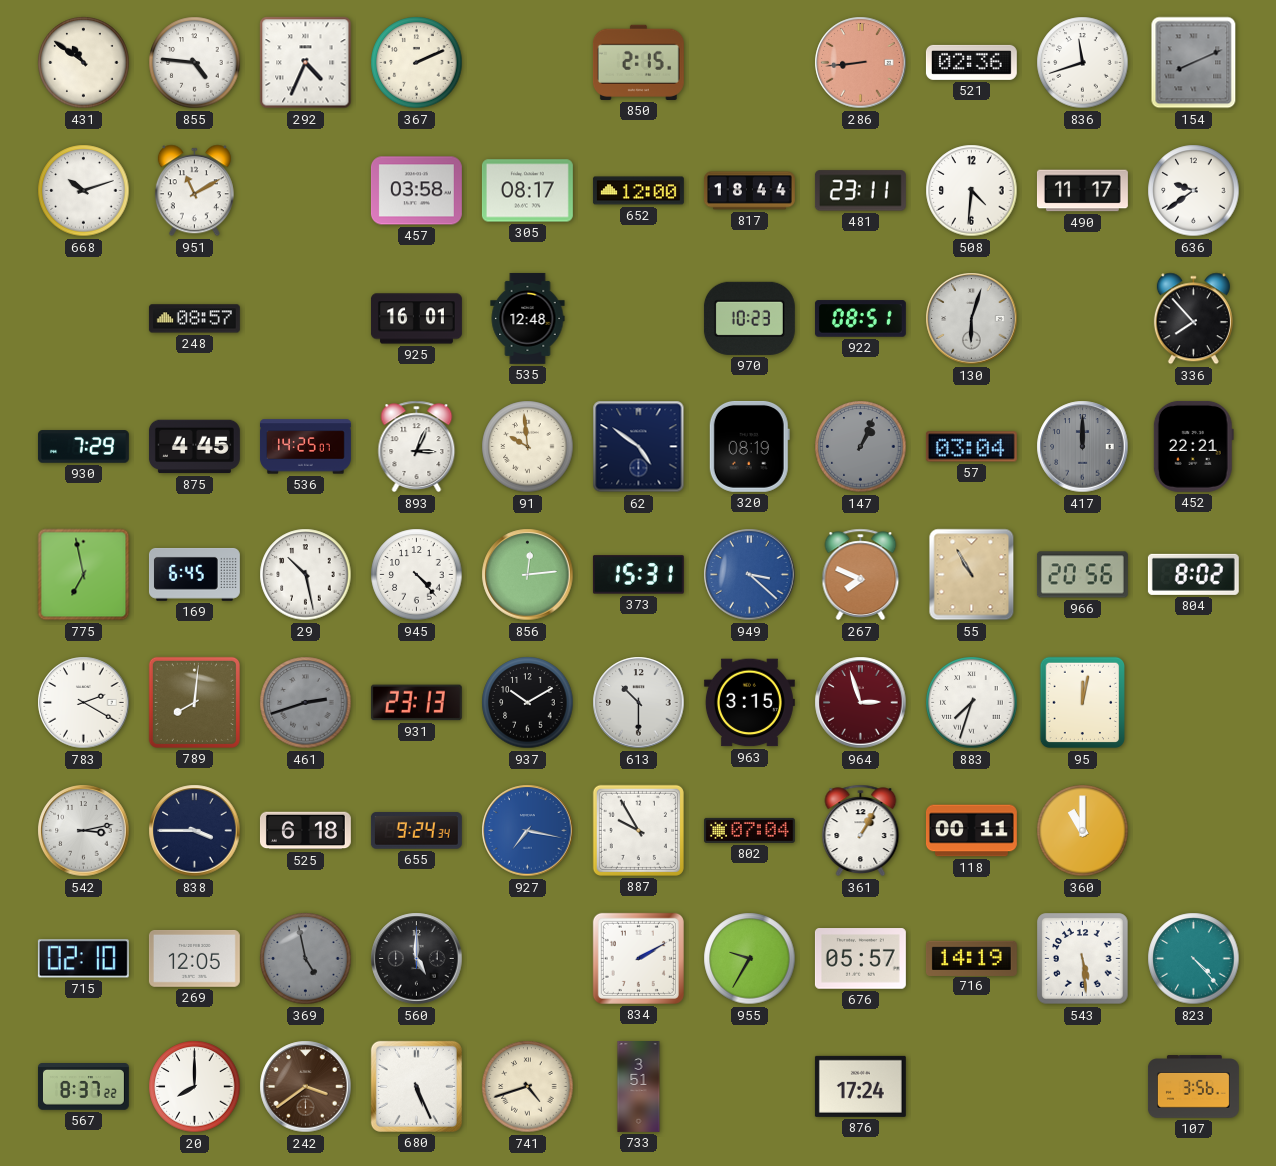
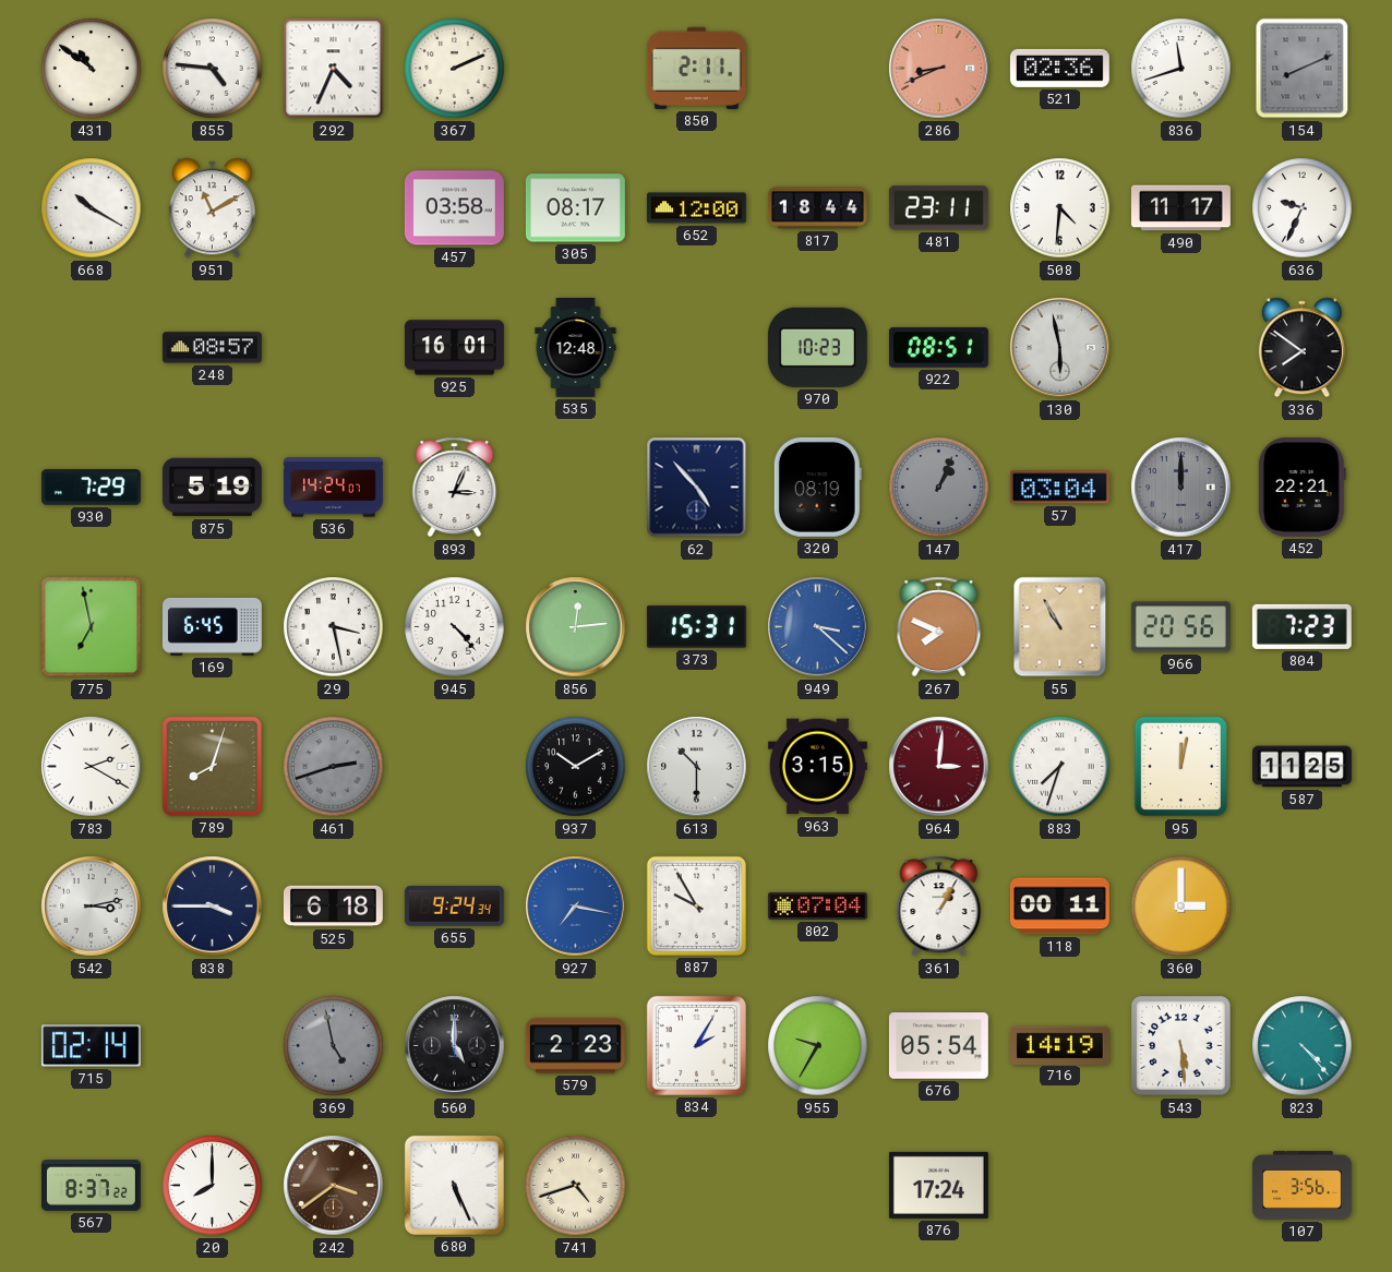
850: 2:15 -> 2:11
286: 8:44 -> 8:41
668: 10:12 -> 10:20
636: 9:39 -> 9:34
130: 6:03 -> 5:58
336: 7:53 -> 7:51
875: 4:45 -> 5:19
536: 14:25 -> 14:24
91: 9:59 -> none
62: 4:51 -> 4:53
29: 10:28 -> 3:28
804: 8:02 -> 7:23
789: 8:01 -> 8:03
931: 23:13 -> none
964: 2:57 -> 3:01
587: none -> 11:25
360: 11:00 -> 3:00
715: 02:10 -> 02:14
269: 12:05 -> none
579: none -> 2:23
834: 2:10 -> 2:05
676: 05:57 -> 05:54
733: 3:51 -> none
